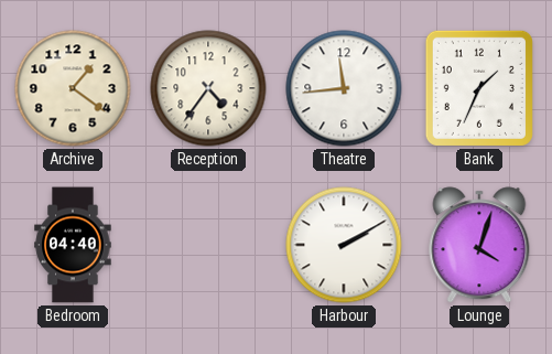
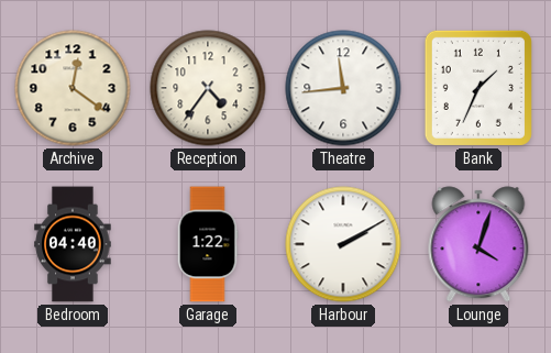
Archive: 1:21 -> 12:21
Garage: none -> 1:22
